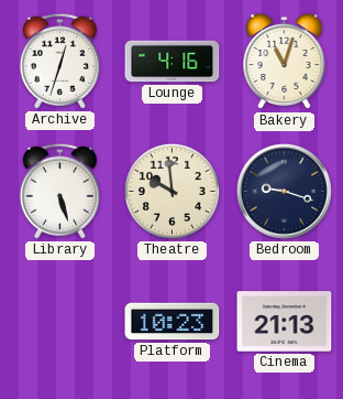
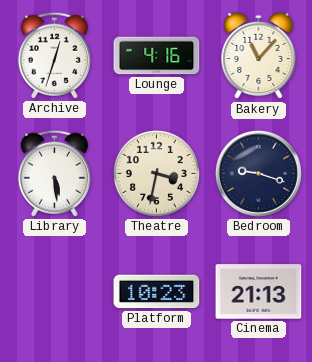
Bakery: 11:03 -> 11:07
Library: 5:27 -> 5:29
Theatre: 9:59 -> 3:32
